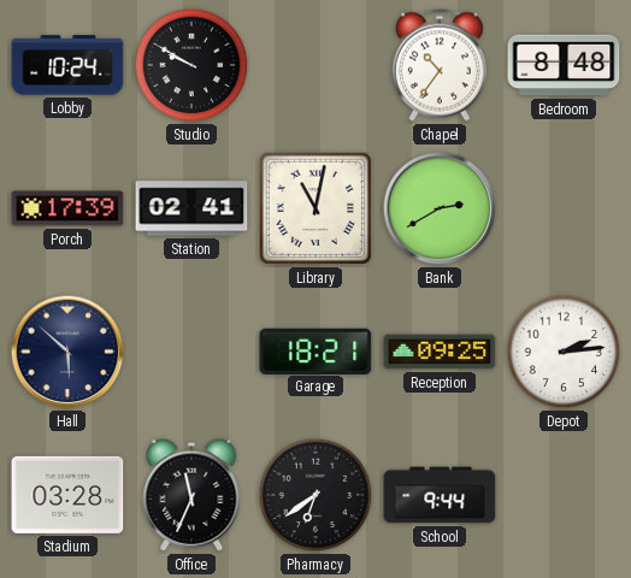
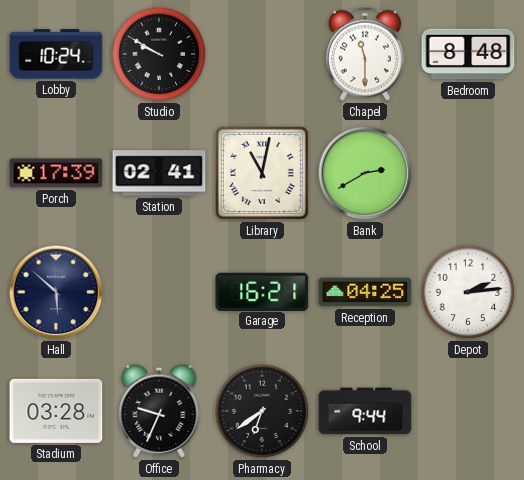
Chapel: 10:36 -> 11:30
Garage: 18:21 -> 16:21
Reception: 09:25 -> 04:25
Office: 11:34 -> 9:34
